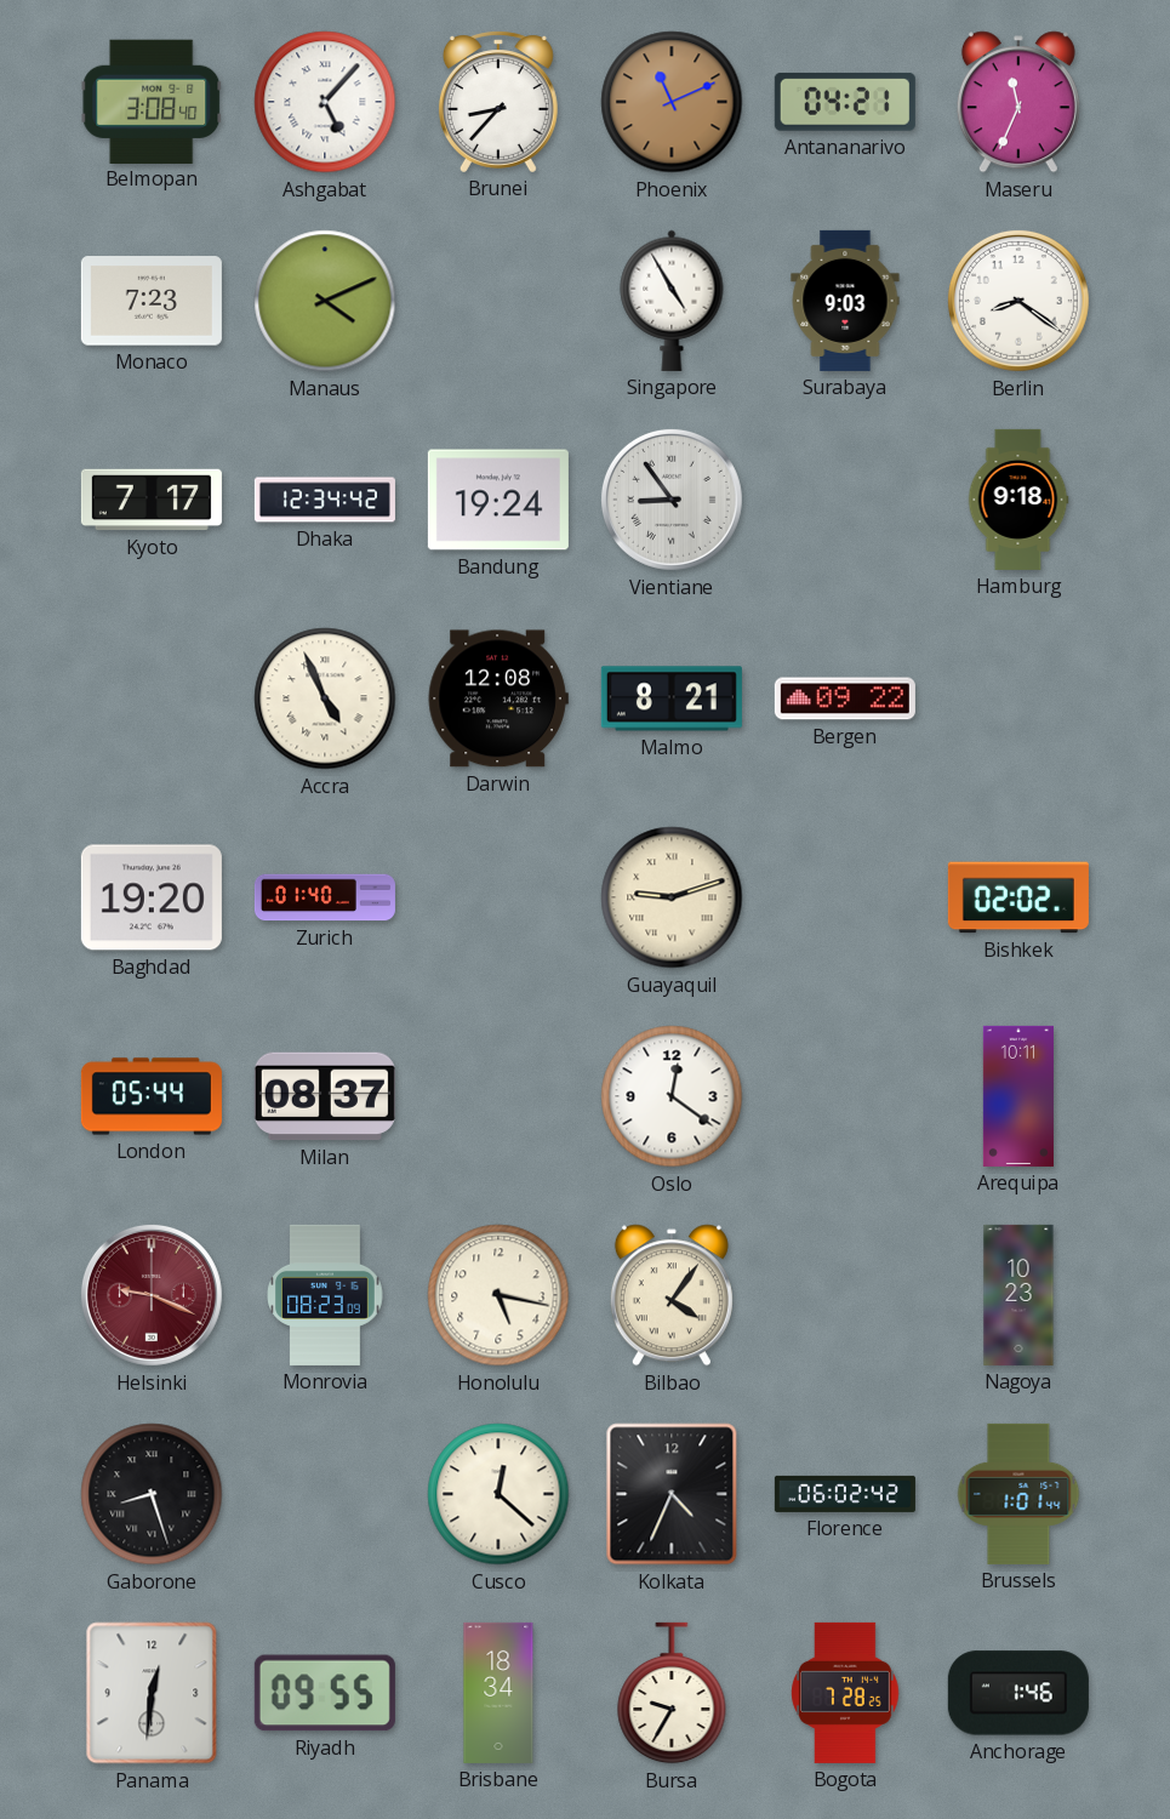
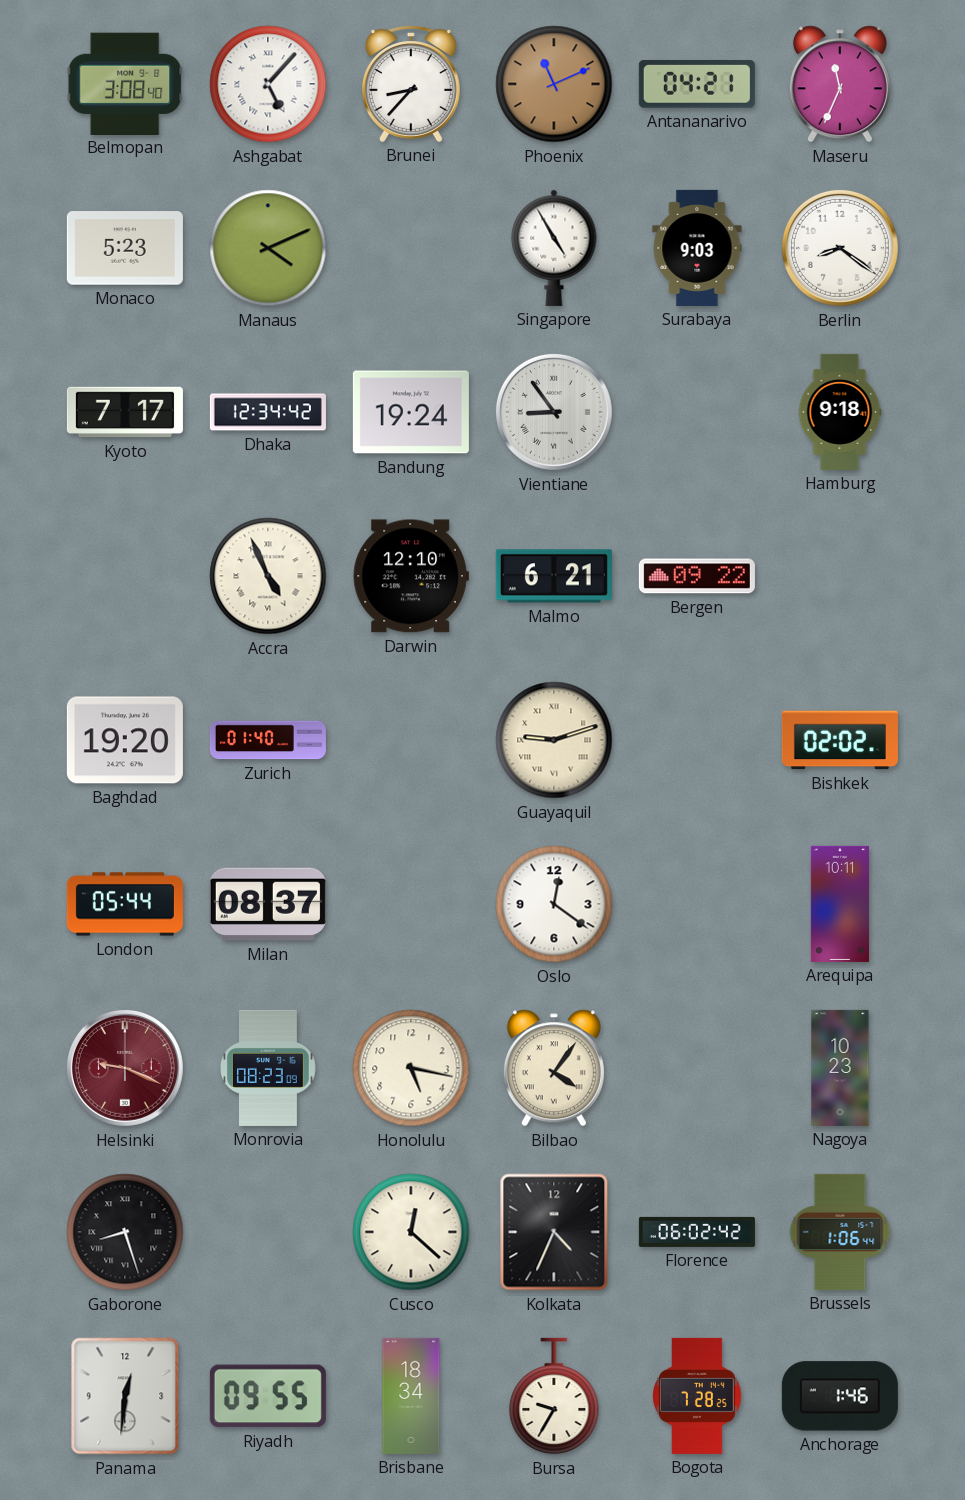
Monaco: 7:23 -> 5:23
Darwin: 12:08 -> 12:10
Malmo: 8:21 -> 6:21
Brussels: 1:01 -> 1:06
